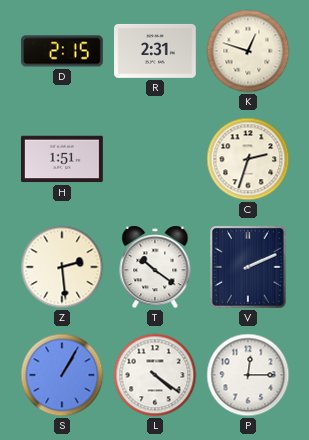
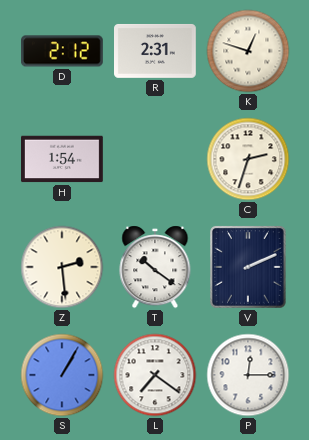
D: 2:15 -> 2:12
H: 1:51 -> 1:54
L: 4:21 -> 7:21
